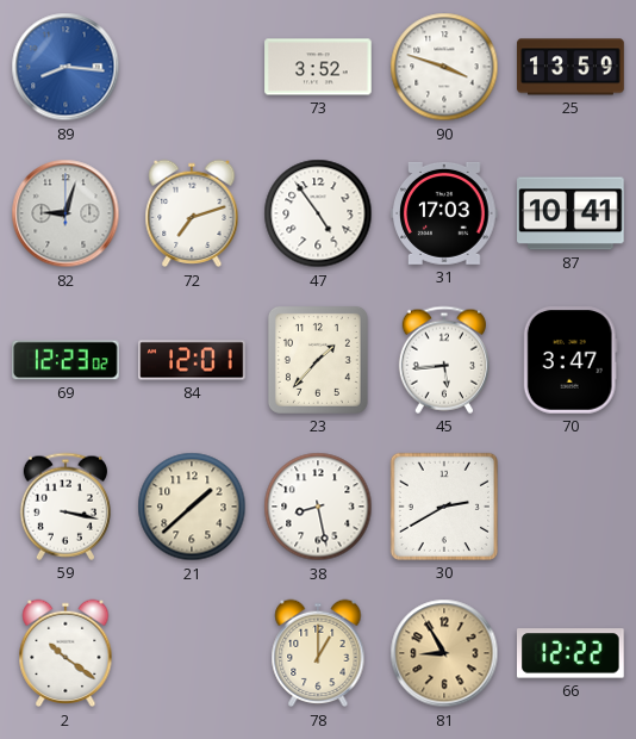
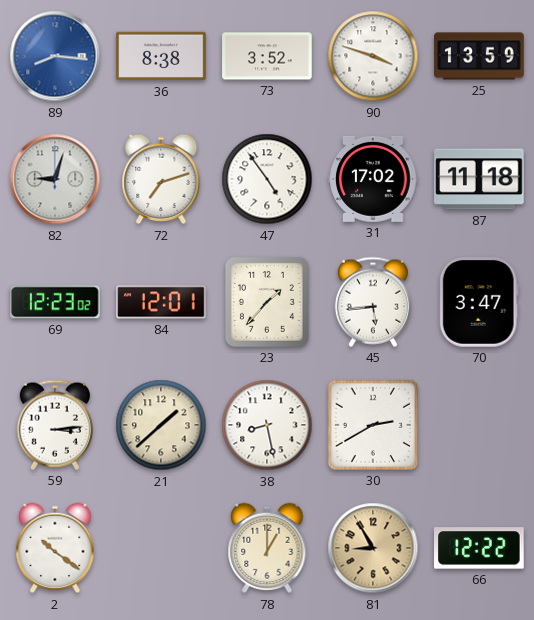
36: none -> 8:38
31: 17:03 -> 17:02
87: 10:41 -> 11:18
59: 3:17 -> 3:14
